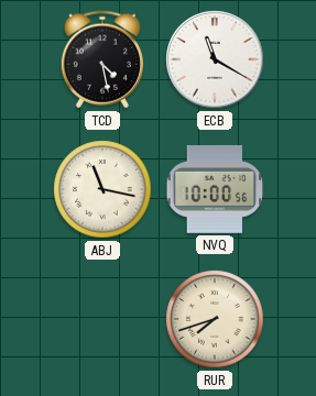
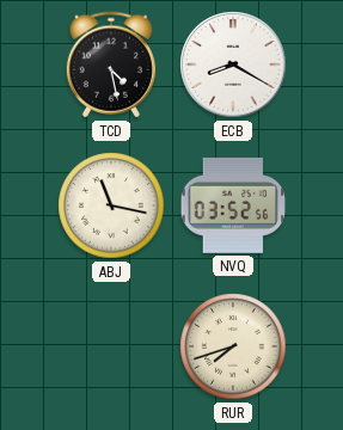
ECB: 11:20 -> 8:20
NVQ: 10:00 -> 03:52
